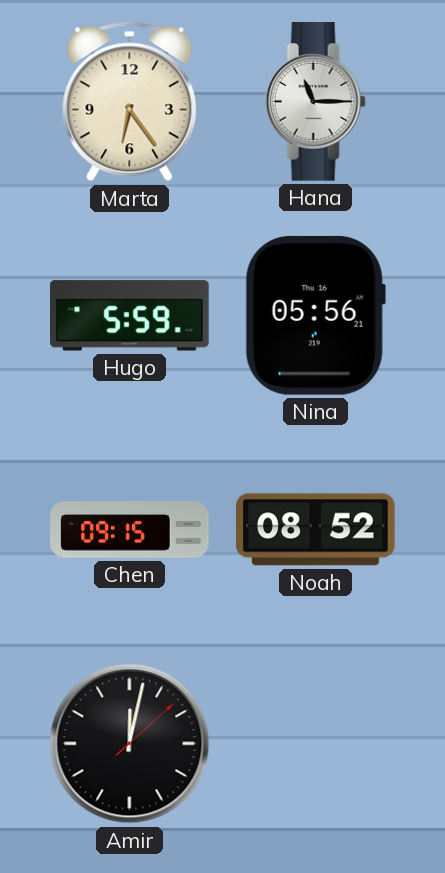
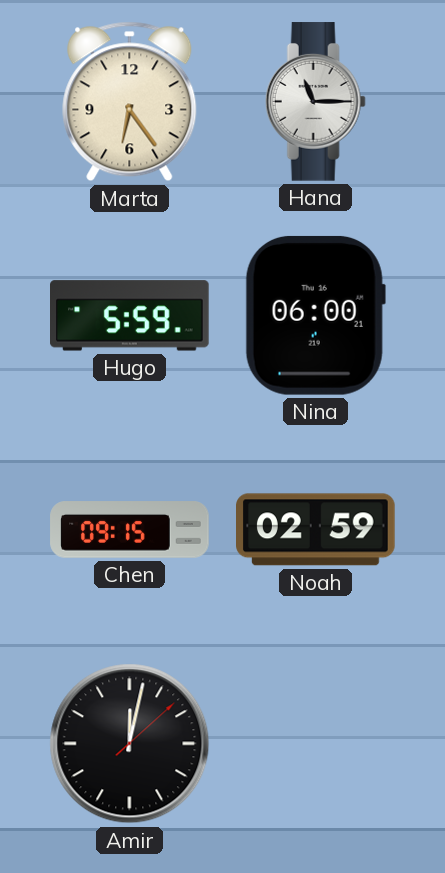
Nina: 05:56 -> 06:00
Noah: 08:52 -> 02:59
